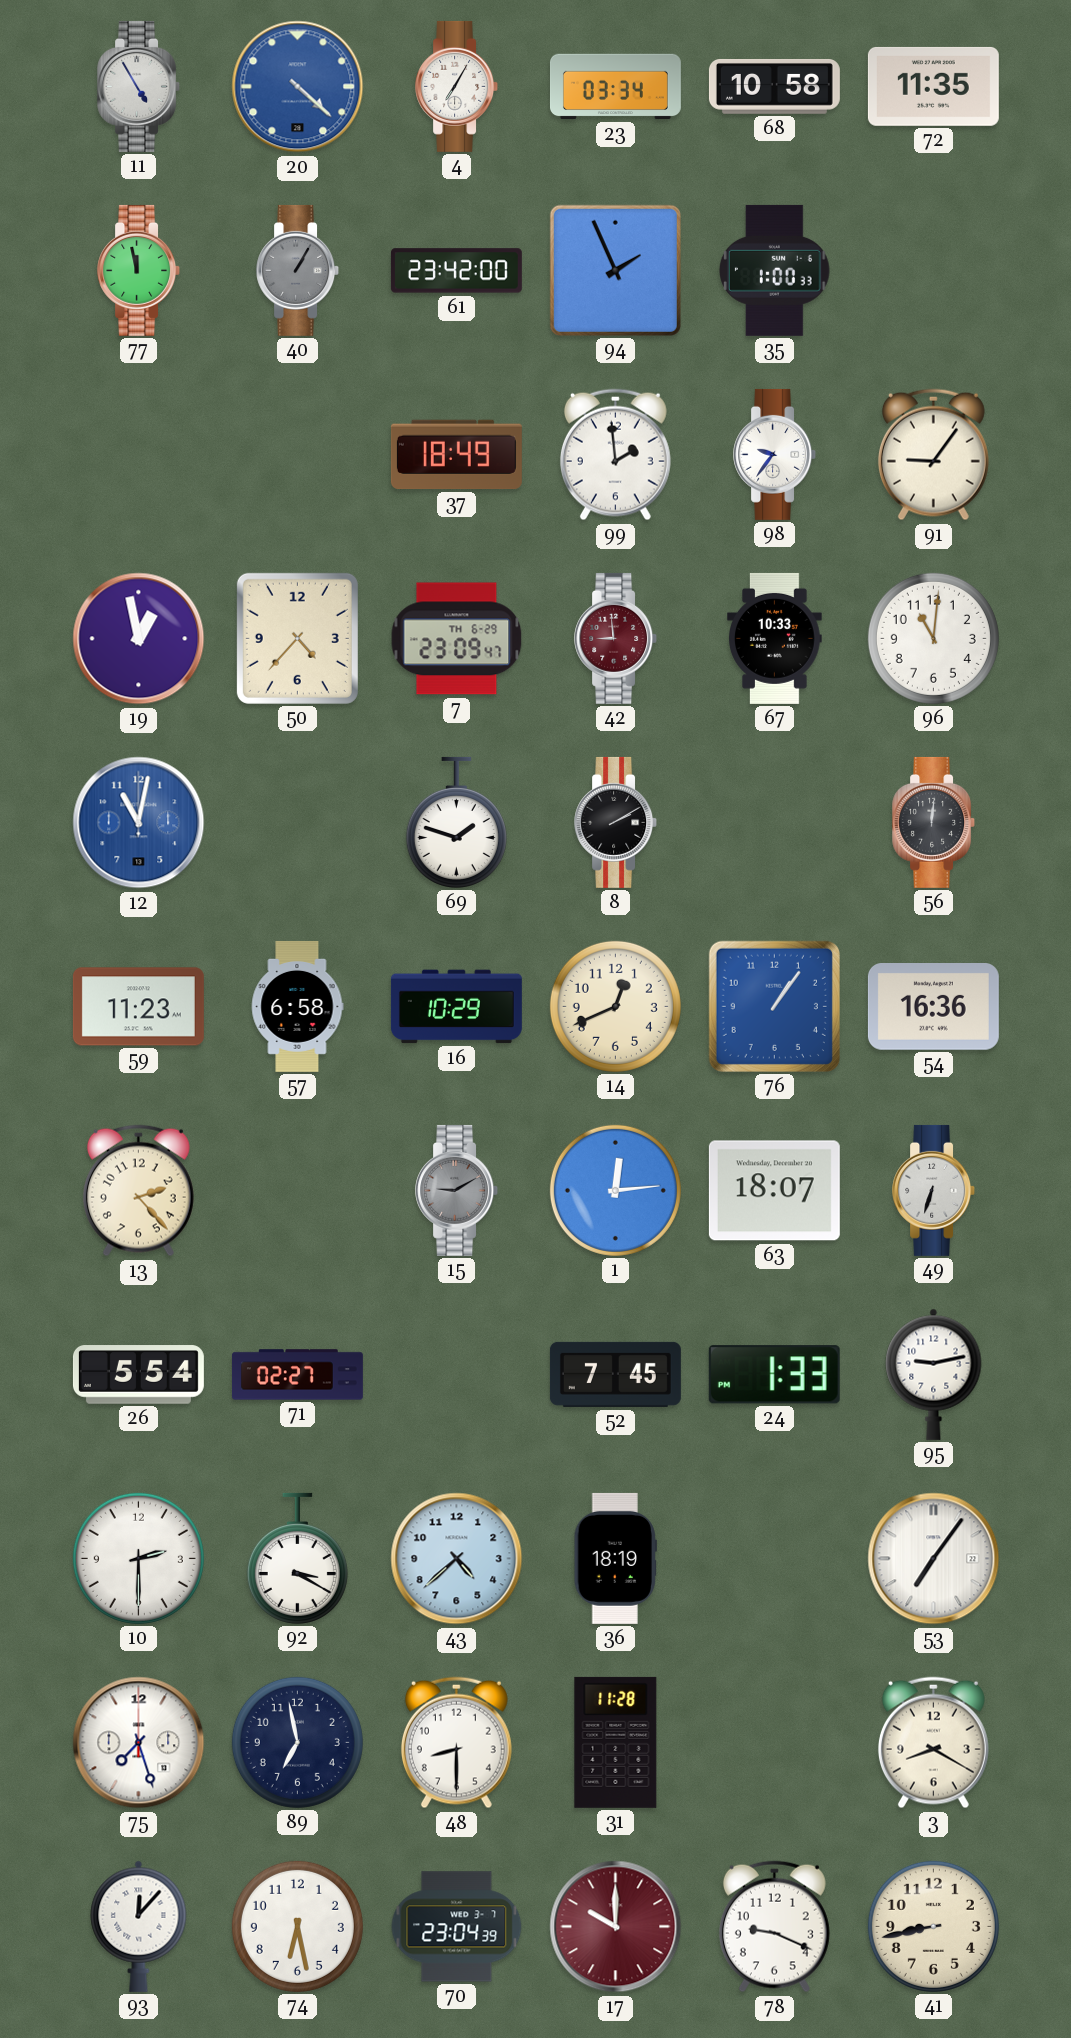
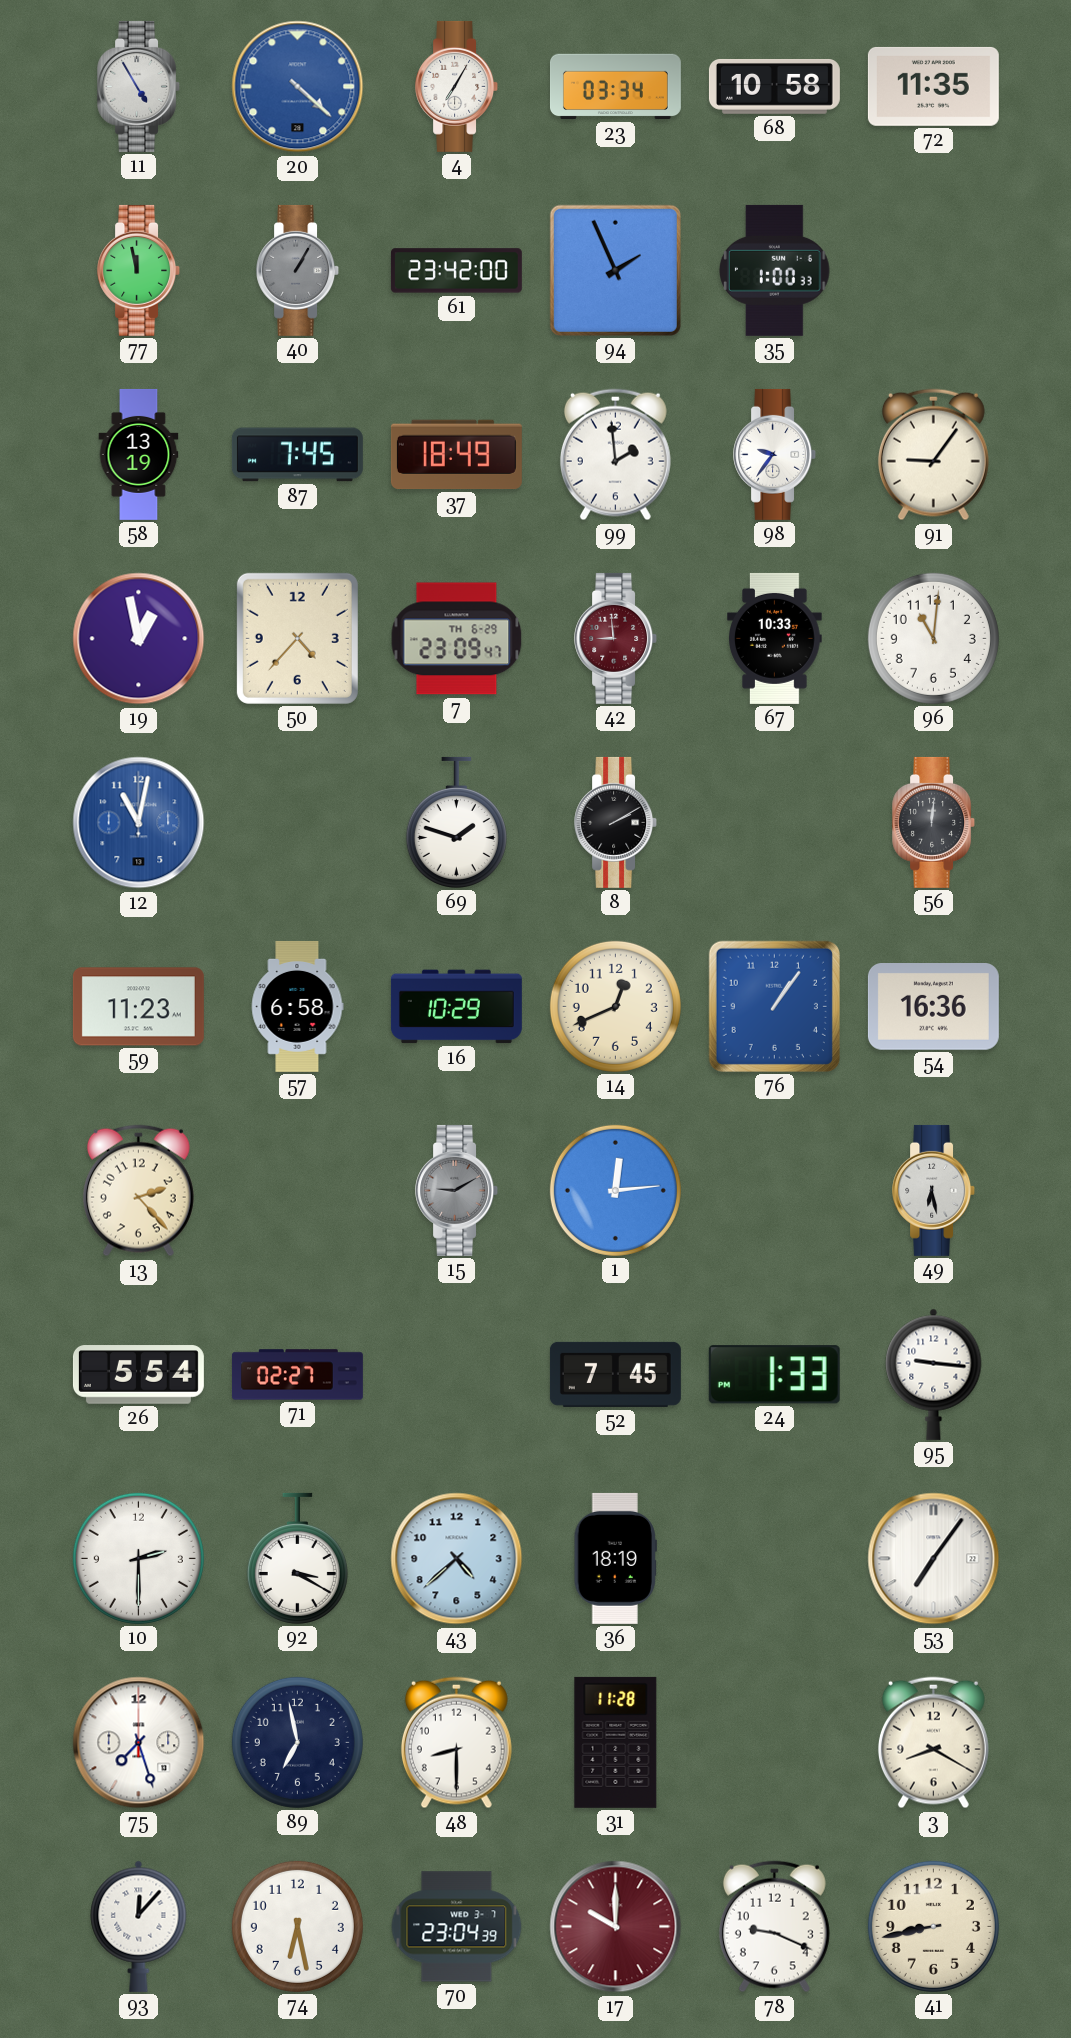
58: none -> 13:19
87: none -> 7:45
63: 18:07 -> none
49: 6:33 -> 6:28
95: 9:13 -> 9:16
